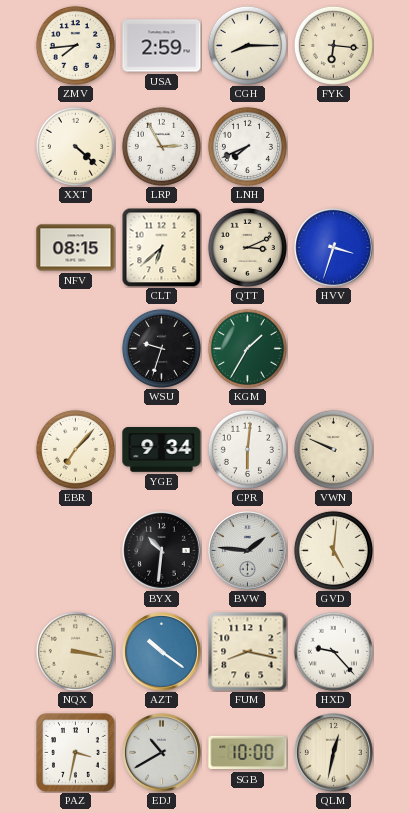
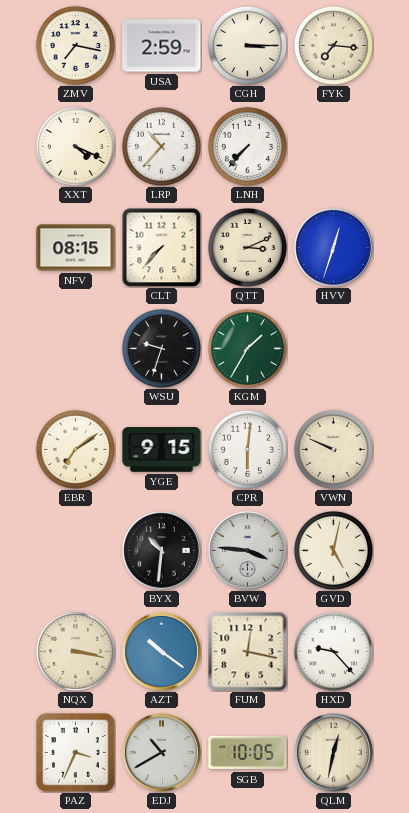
ZMV: 7:44 -> 7:17
CGH: 8:15 -> 3:15
FYK: 6:16 -> 7:16
XXT: 4:22 -> 4:19
LRP: 2:55 -> 10:37
LNH: 7:41 -> 7:37
CLT: 6:38 -> 7:37
HVV: 3:33 -> 12:33
EBR: 7:07 -> 7:09
YGE: 9:34 -> 9:15
BVW: 1:46 -> 3:46
GVD: 5:01 -> 5:02
FUM: 8:17 -> 12:17
PAZ: 3:32 -> 3:34
SGB: 10:00 -> 10:05
